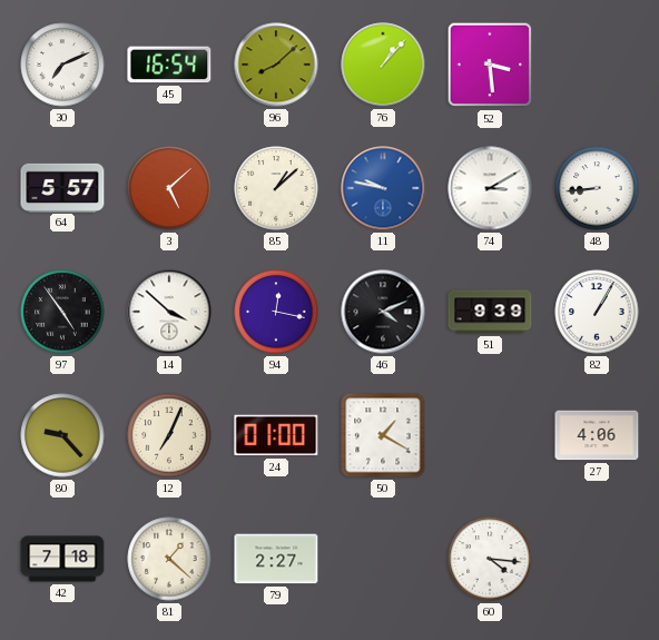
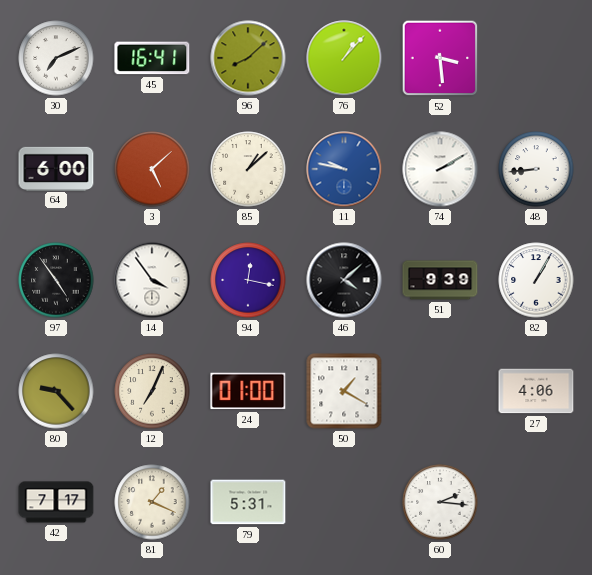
45: 16:54 -> 16:41
64: 5:57 -> 6:00
74: 3:10 -> 2:10
14: 3:52 -> 3:54
46: 4:11 -> 4:08
42: 7:18 -> 7:17
81: 1:22 -> 1:19
79: 2:27 -> 5:31
60: 4:16 -> 2:16
